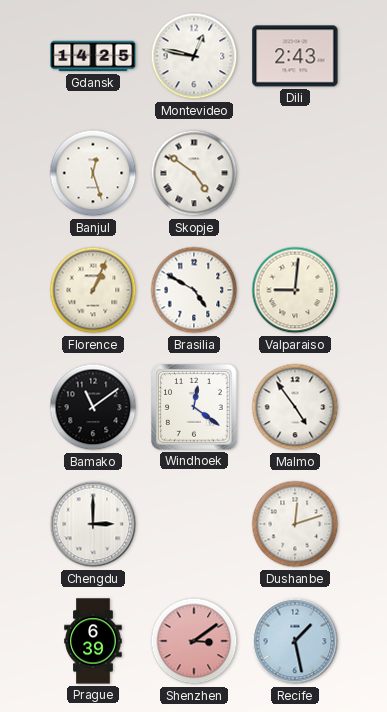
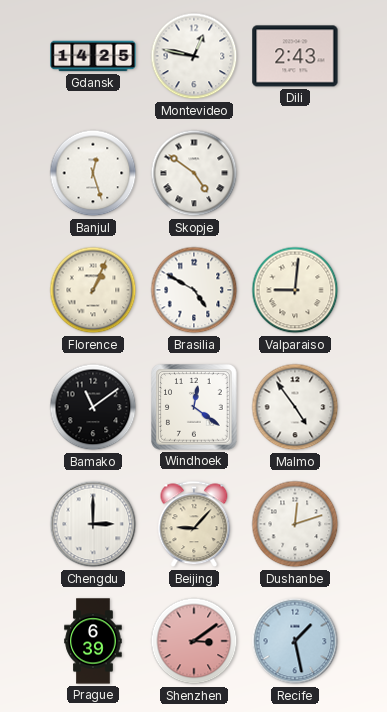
Beijing: none -> 9:07
